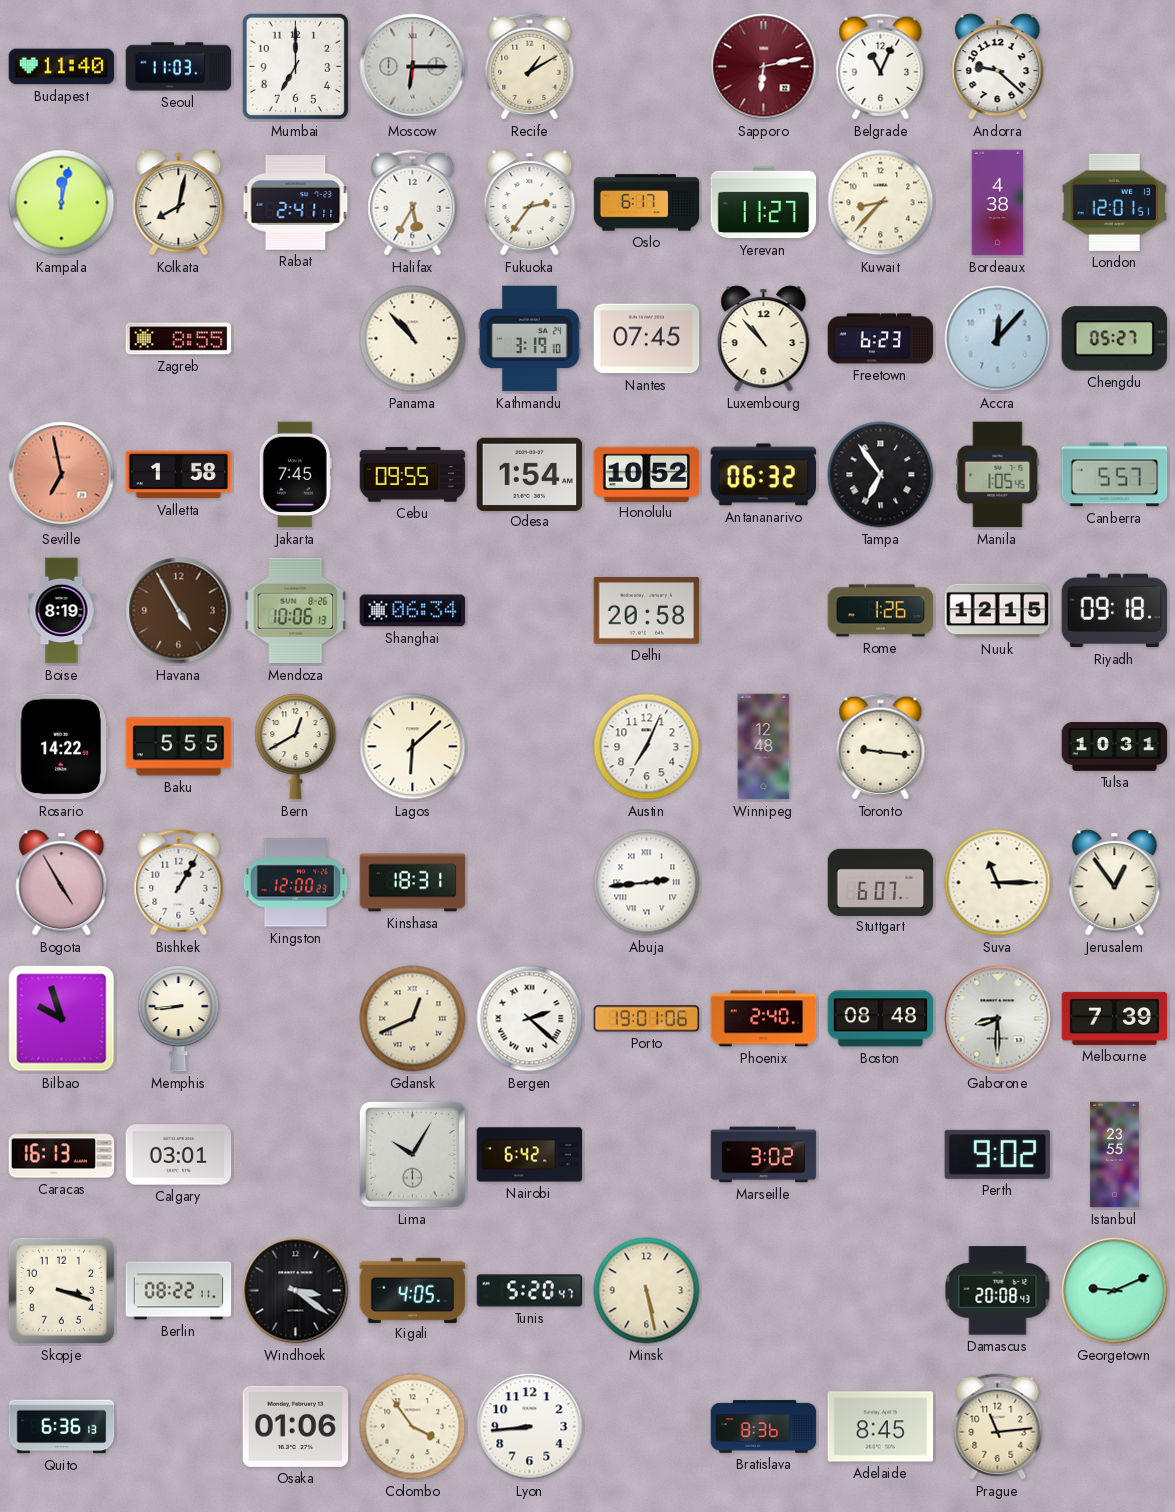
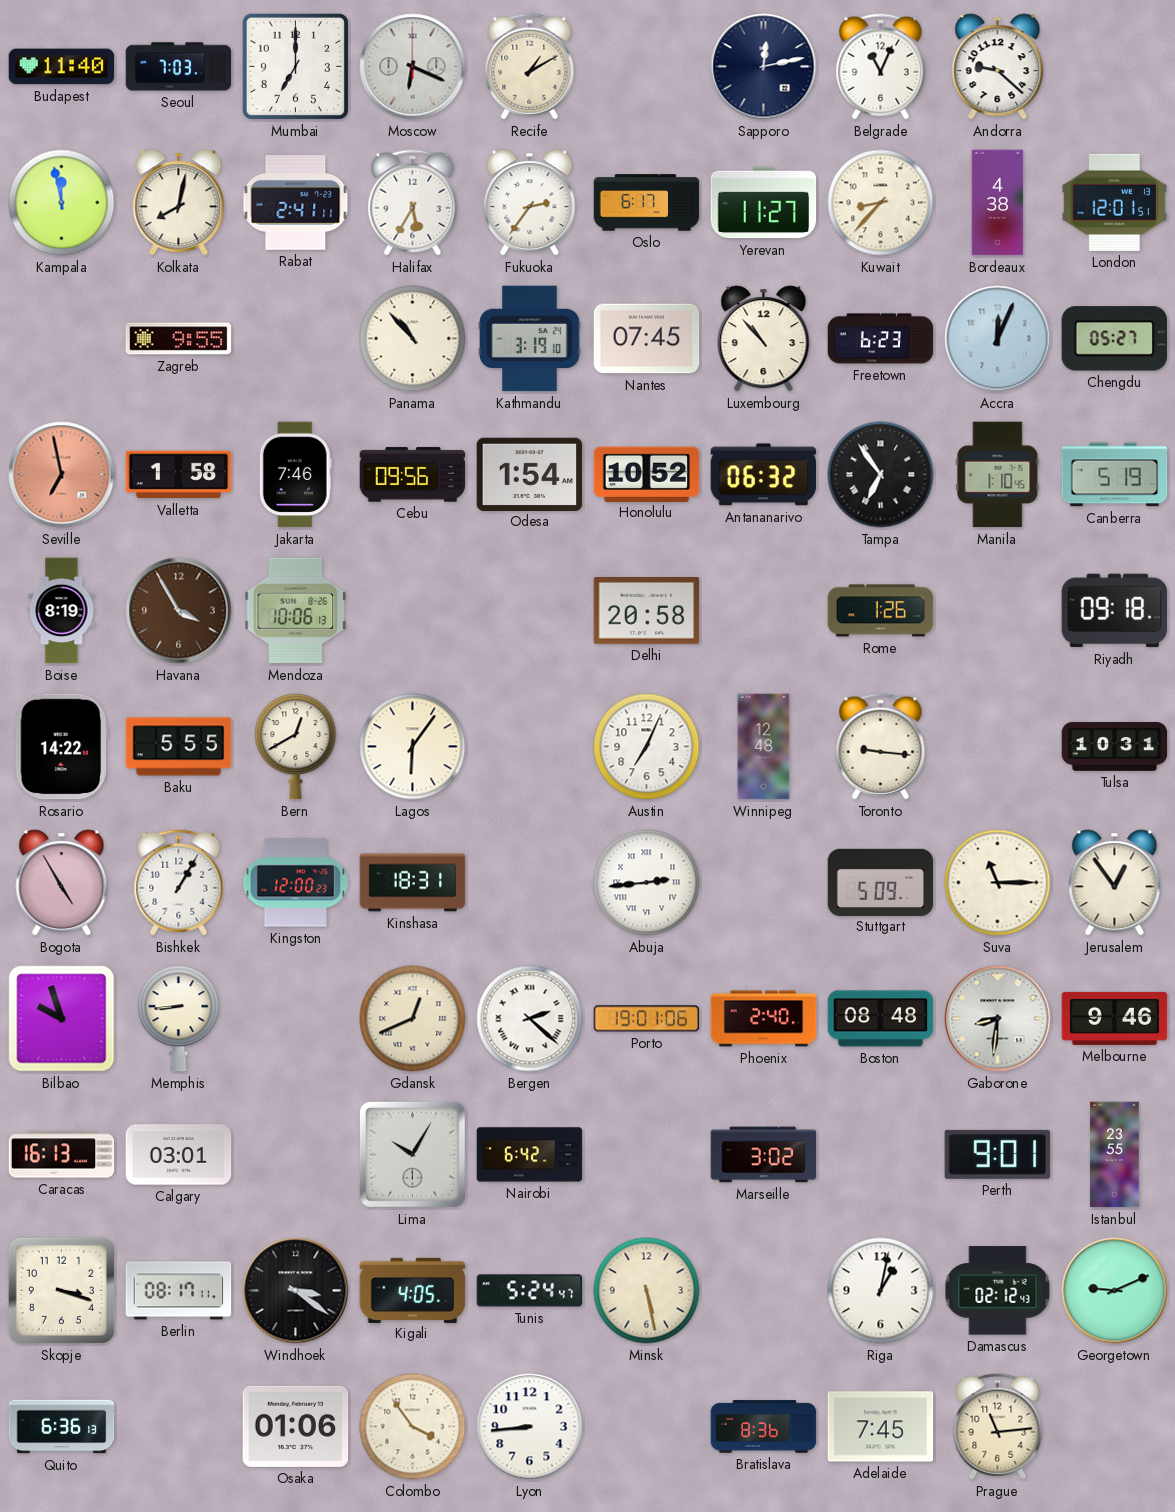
Seoul: 11:03 -> 7:03
Moscow: 6:15 -> 6:19
Sapporo: 6:13 -> 12:13
Sapporo dial: burgundy -> navy
Kampala: 12:02 -> 11:58
Zagreb: 8:55 -> 9:55
Accra: 12:07 -> 12:04
Jakarta: 7:45 -> 7:46
Cebu: 09:55 -> 09:56
Manila: 1:05 -> 1:10
Canberra: 5:57 -> 5:19
Havana: 4:55 -> 3:55
Shanghai: 06:34 -> none
Nuuk: 12:15 -> none
Lagos: 6:08 -> 6:06
Stuttgart: 6:07 -> 5:09
Gaborone: 8:30 -> 8:31
Melbourne: 7:39 -> 9:46
Perth: 9:02 -> 9:01
Berlin: 08:22 -> 08:17
Tunis: 5:20 -> 5:24
Riga: none -> 1:02
Damascus: 20:08 -> 02:12
Adelaide: 8:45 -> 7:45
